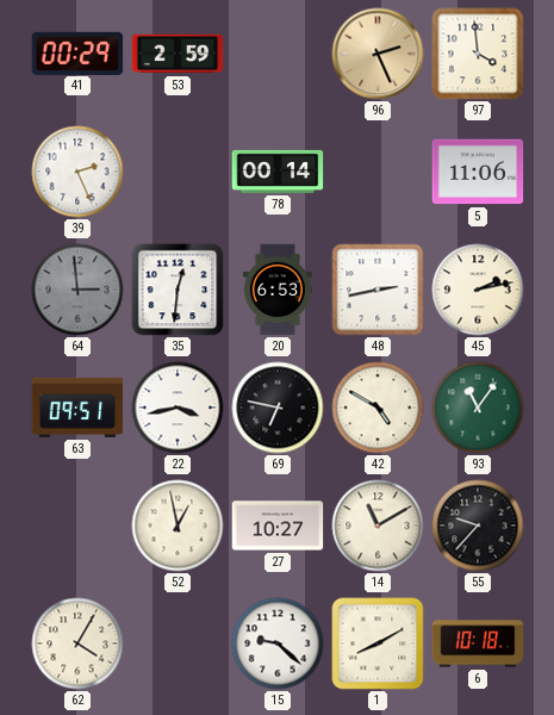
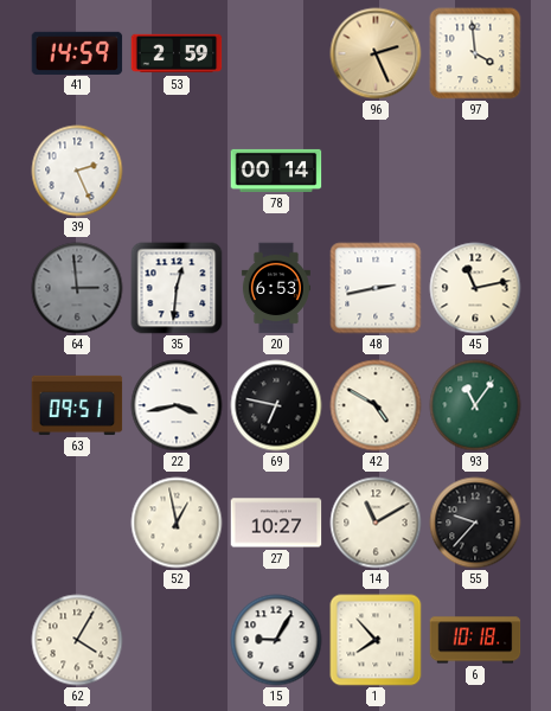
41: 00:29 -> 14:59
5: 11:06 -> none
45: 2:13 -> 11:13
15: 9:22 -> 9:05
1: 8:10 -> 7:53
